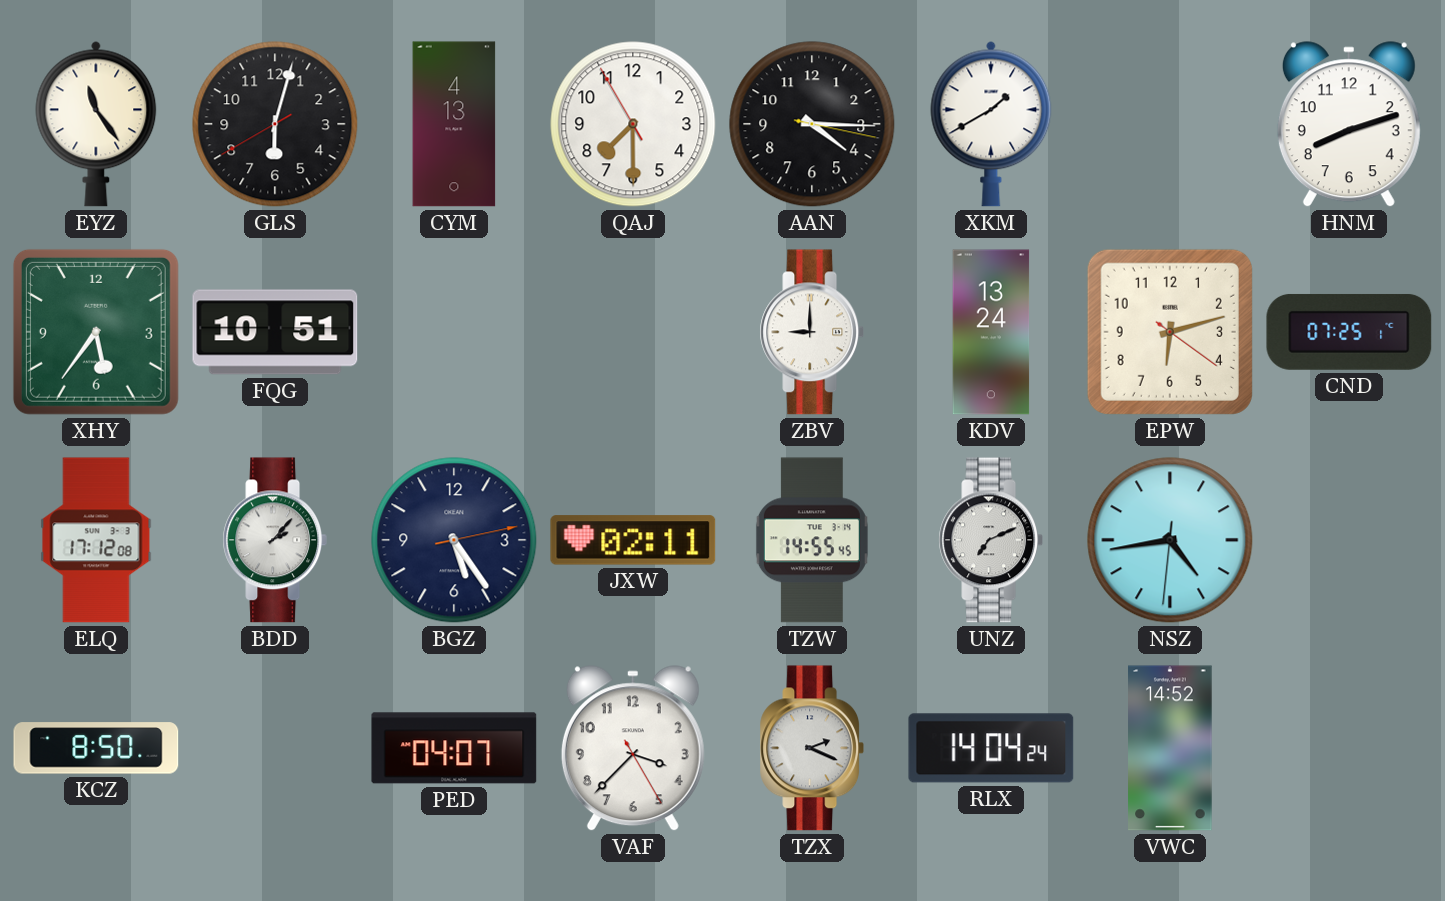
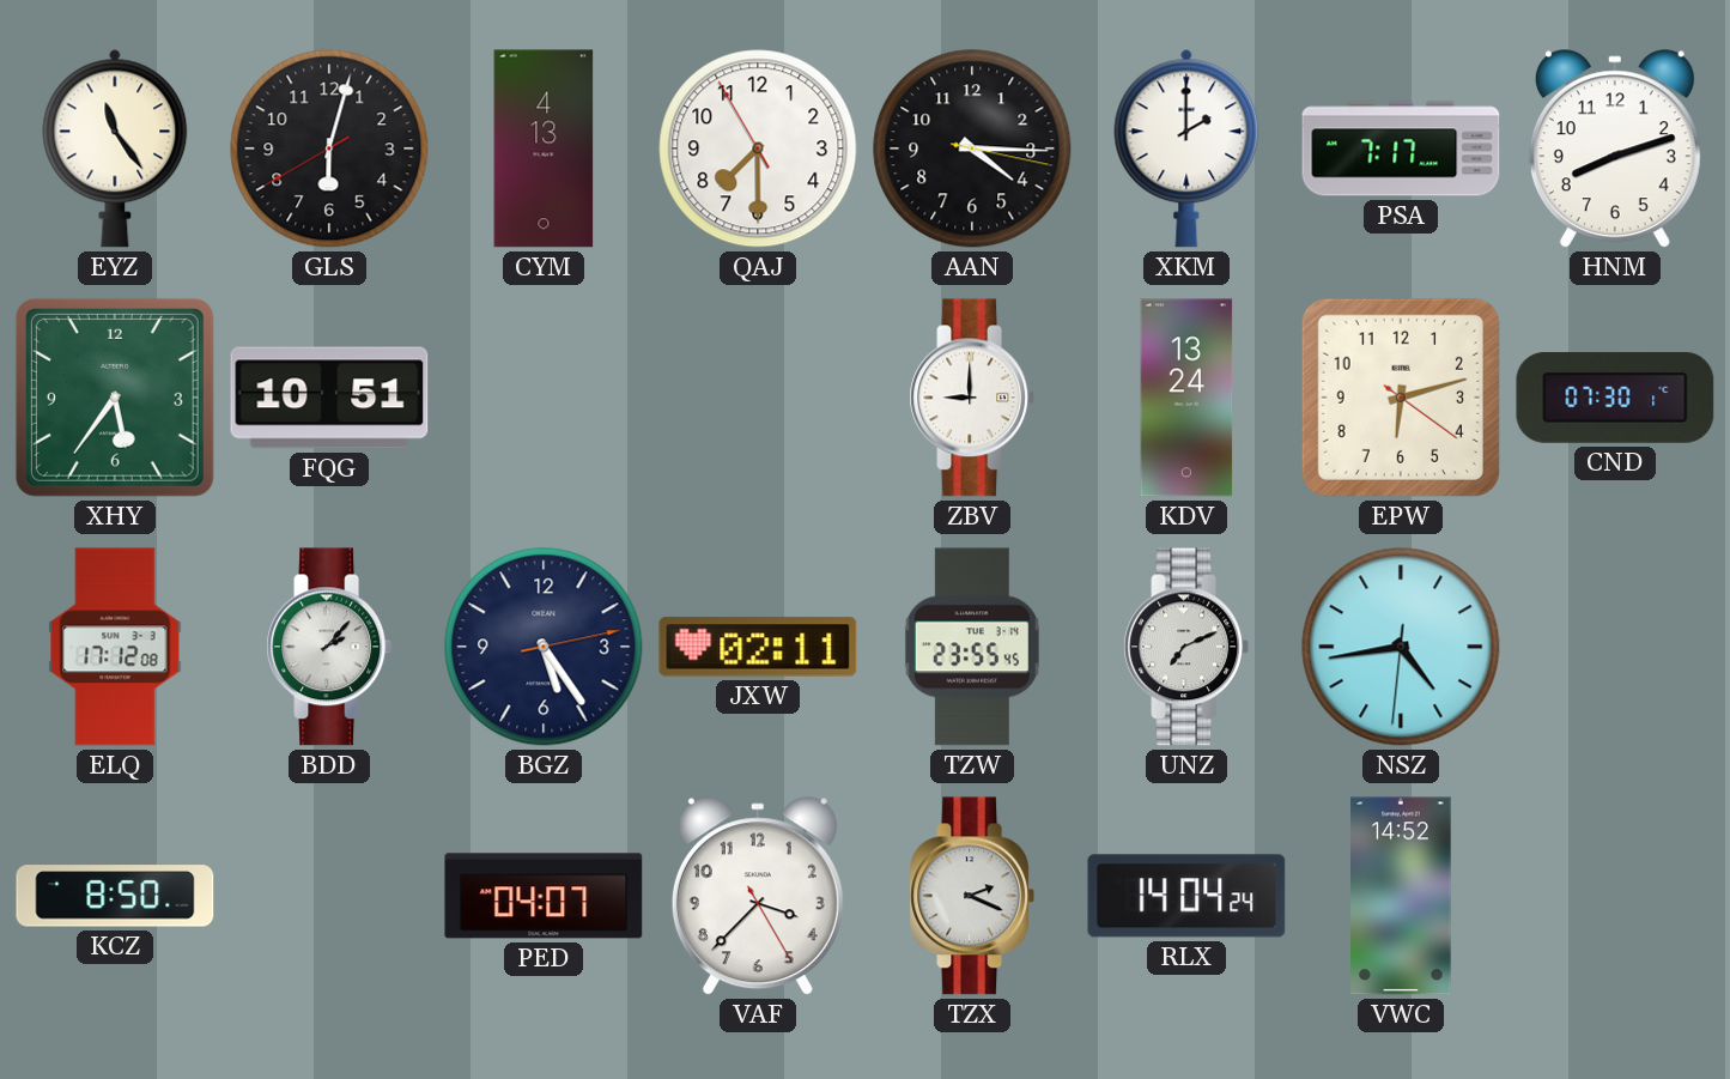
XKM: 1:40 -> 2:00
PSA: none -> 7:17
CND: 07:25 -> 07:30
TZW: 14:55 -> 23:55
